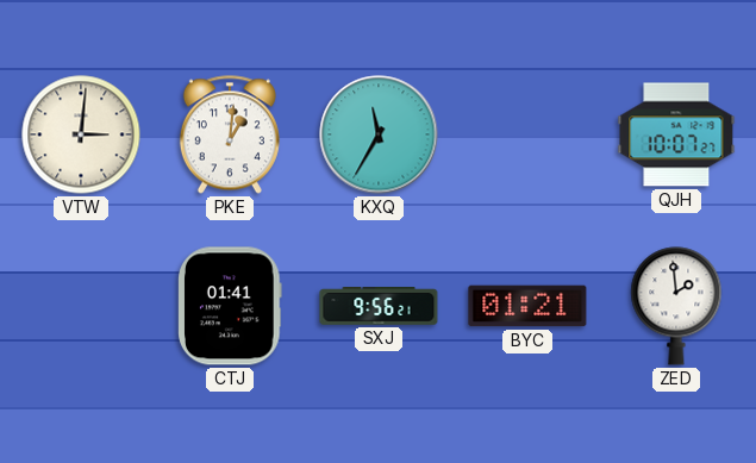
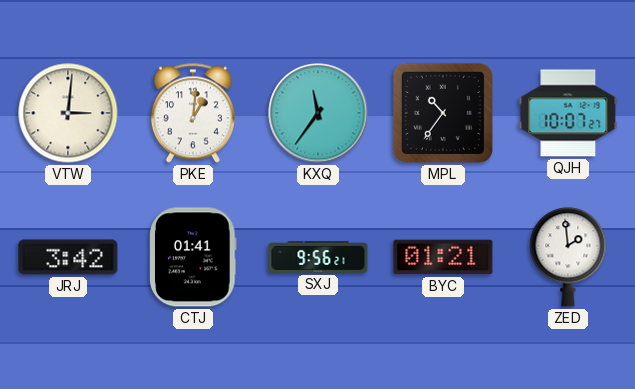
KXQ: 11:35 -> 11:36
MPL: none -> 10:36
JRJ: none -> 3:42
